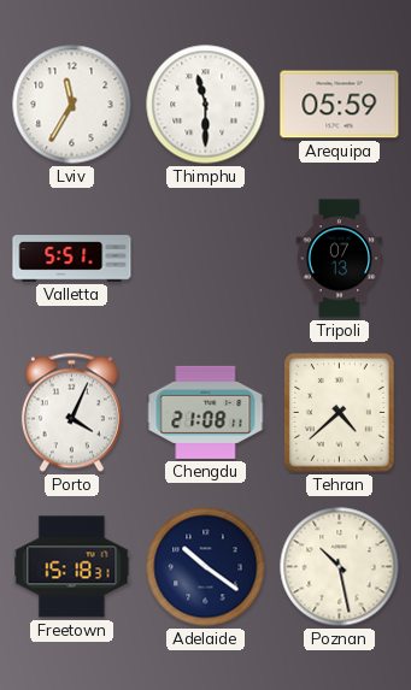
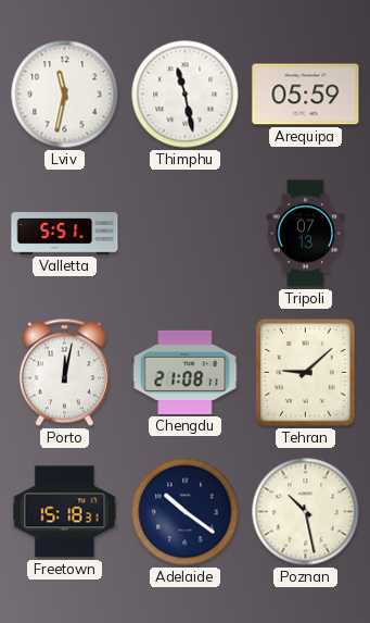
Lviv: 11:35 -> 11:32
Thimphu: 11:30 -> 11:28
Porto: 4:04 -> 12:02
Tehran: 4:38 -> 9:08
